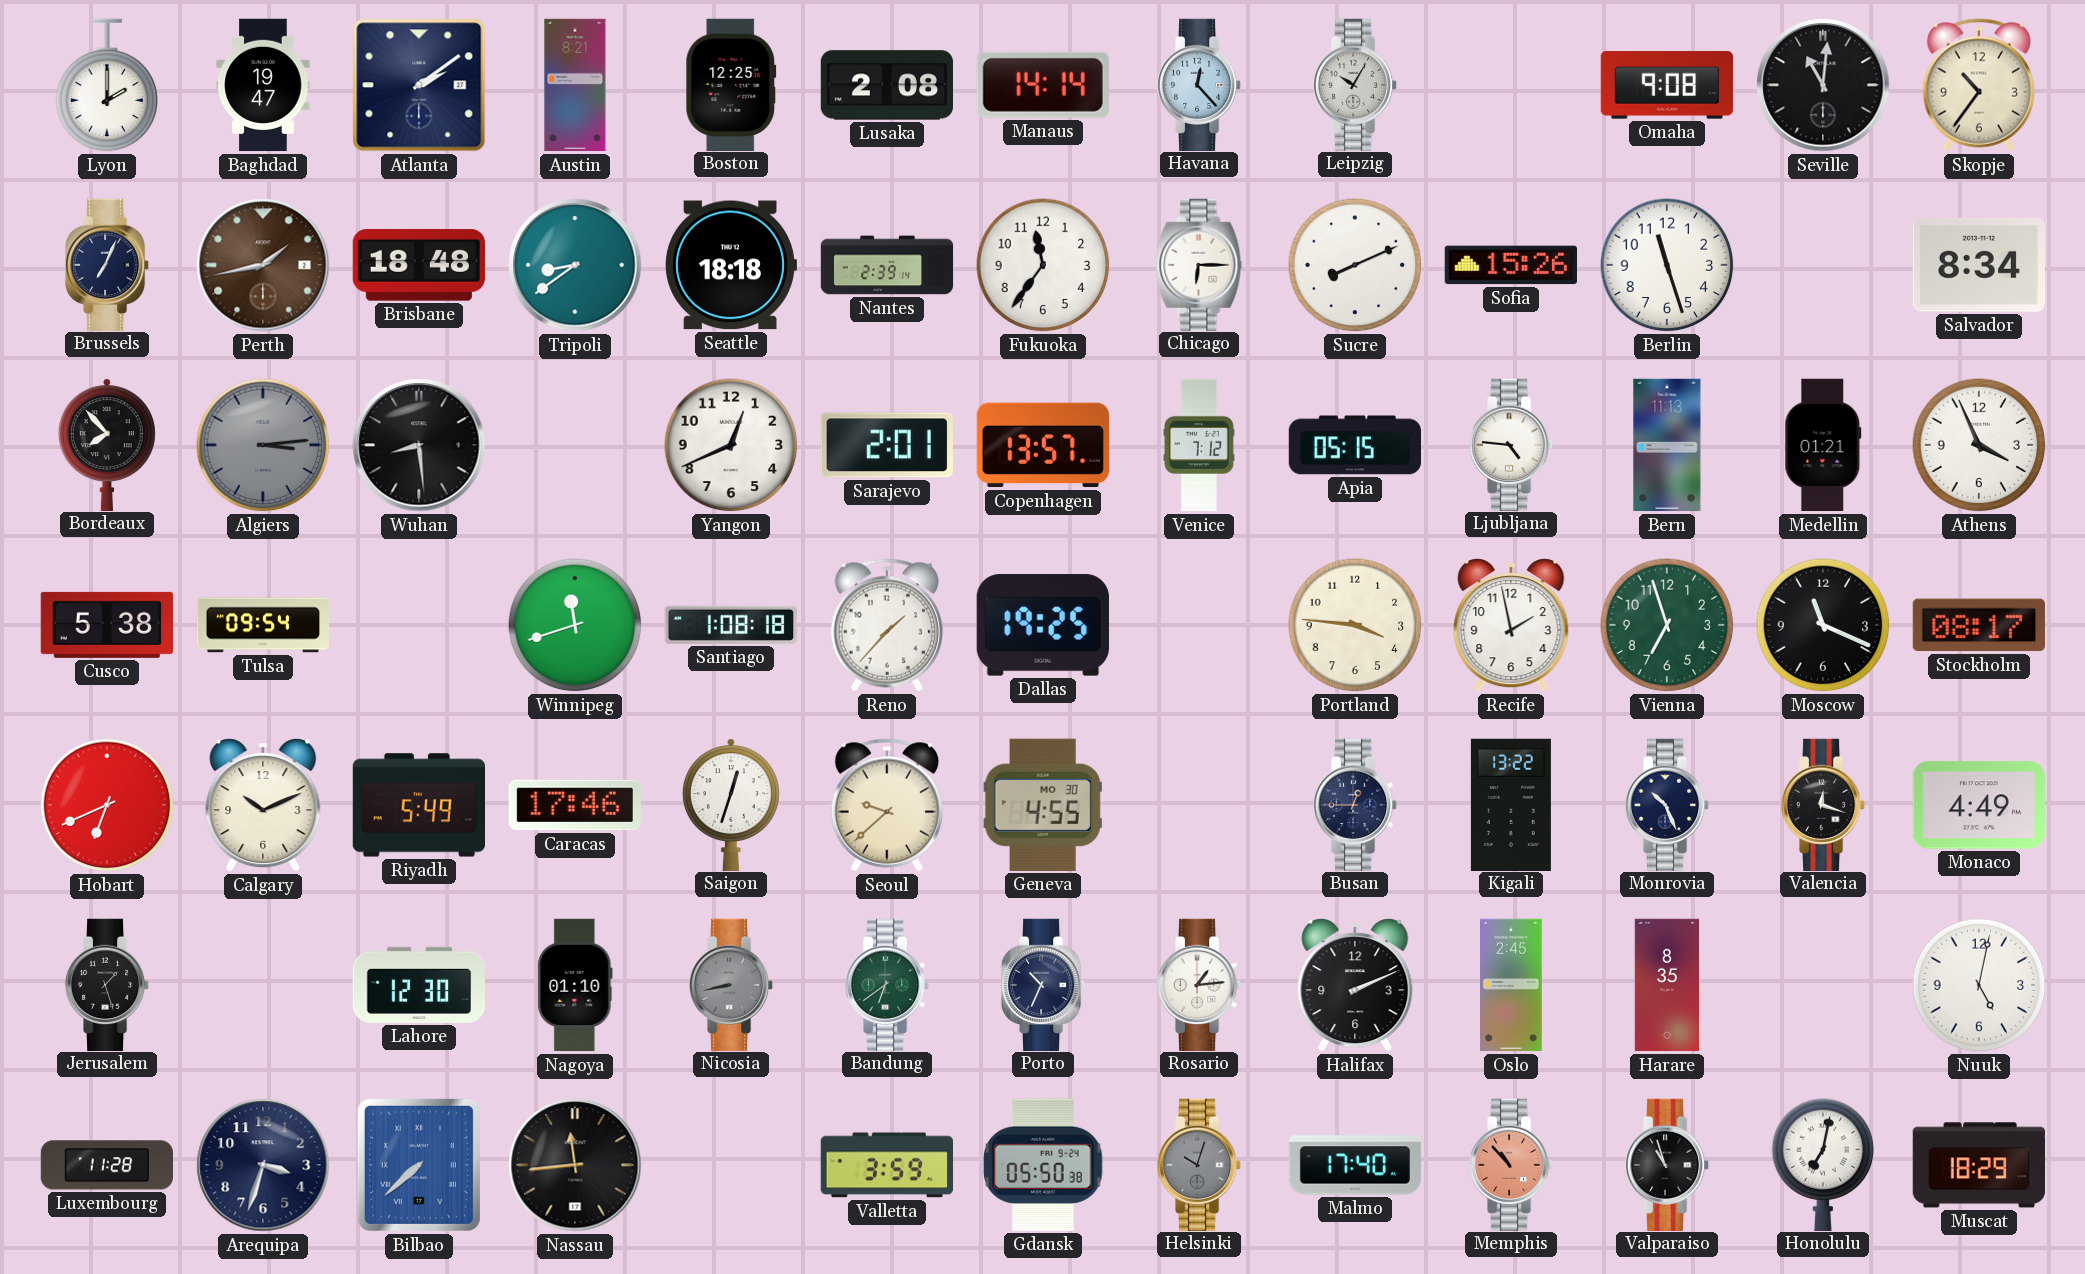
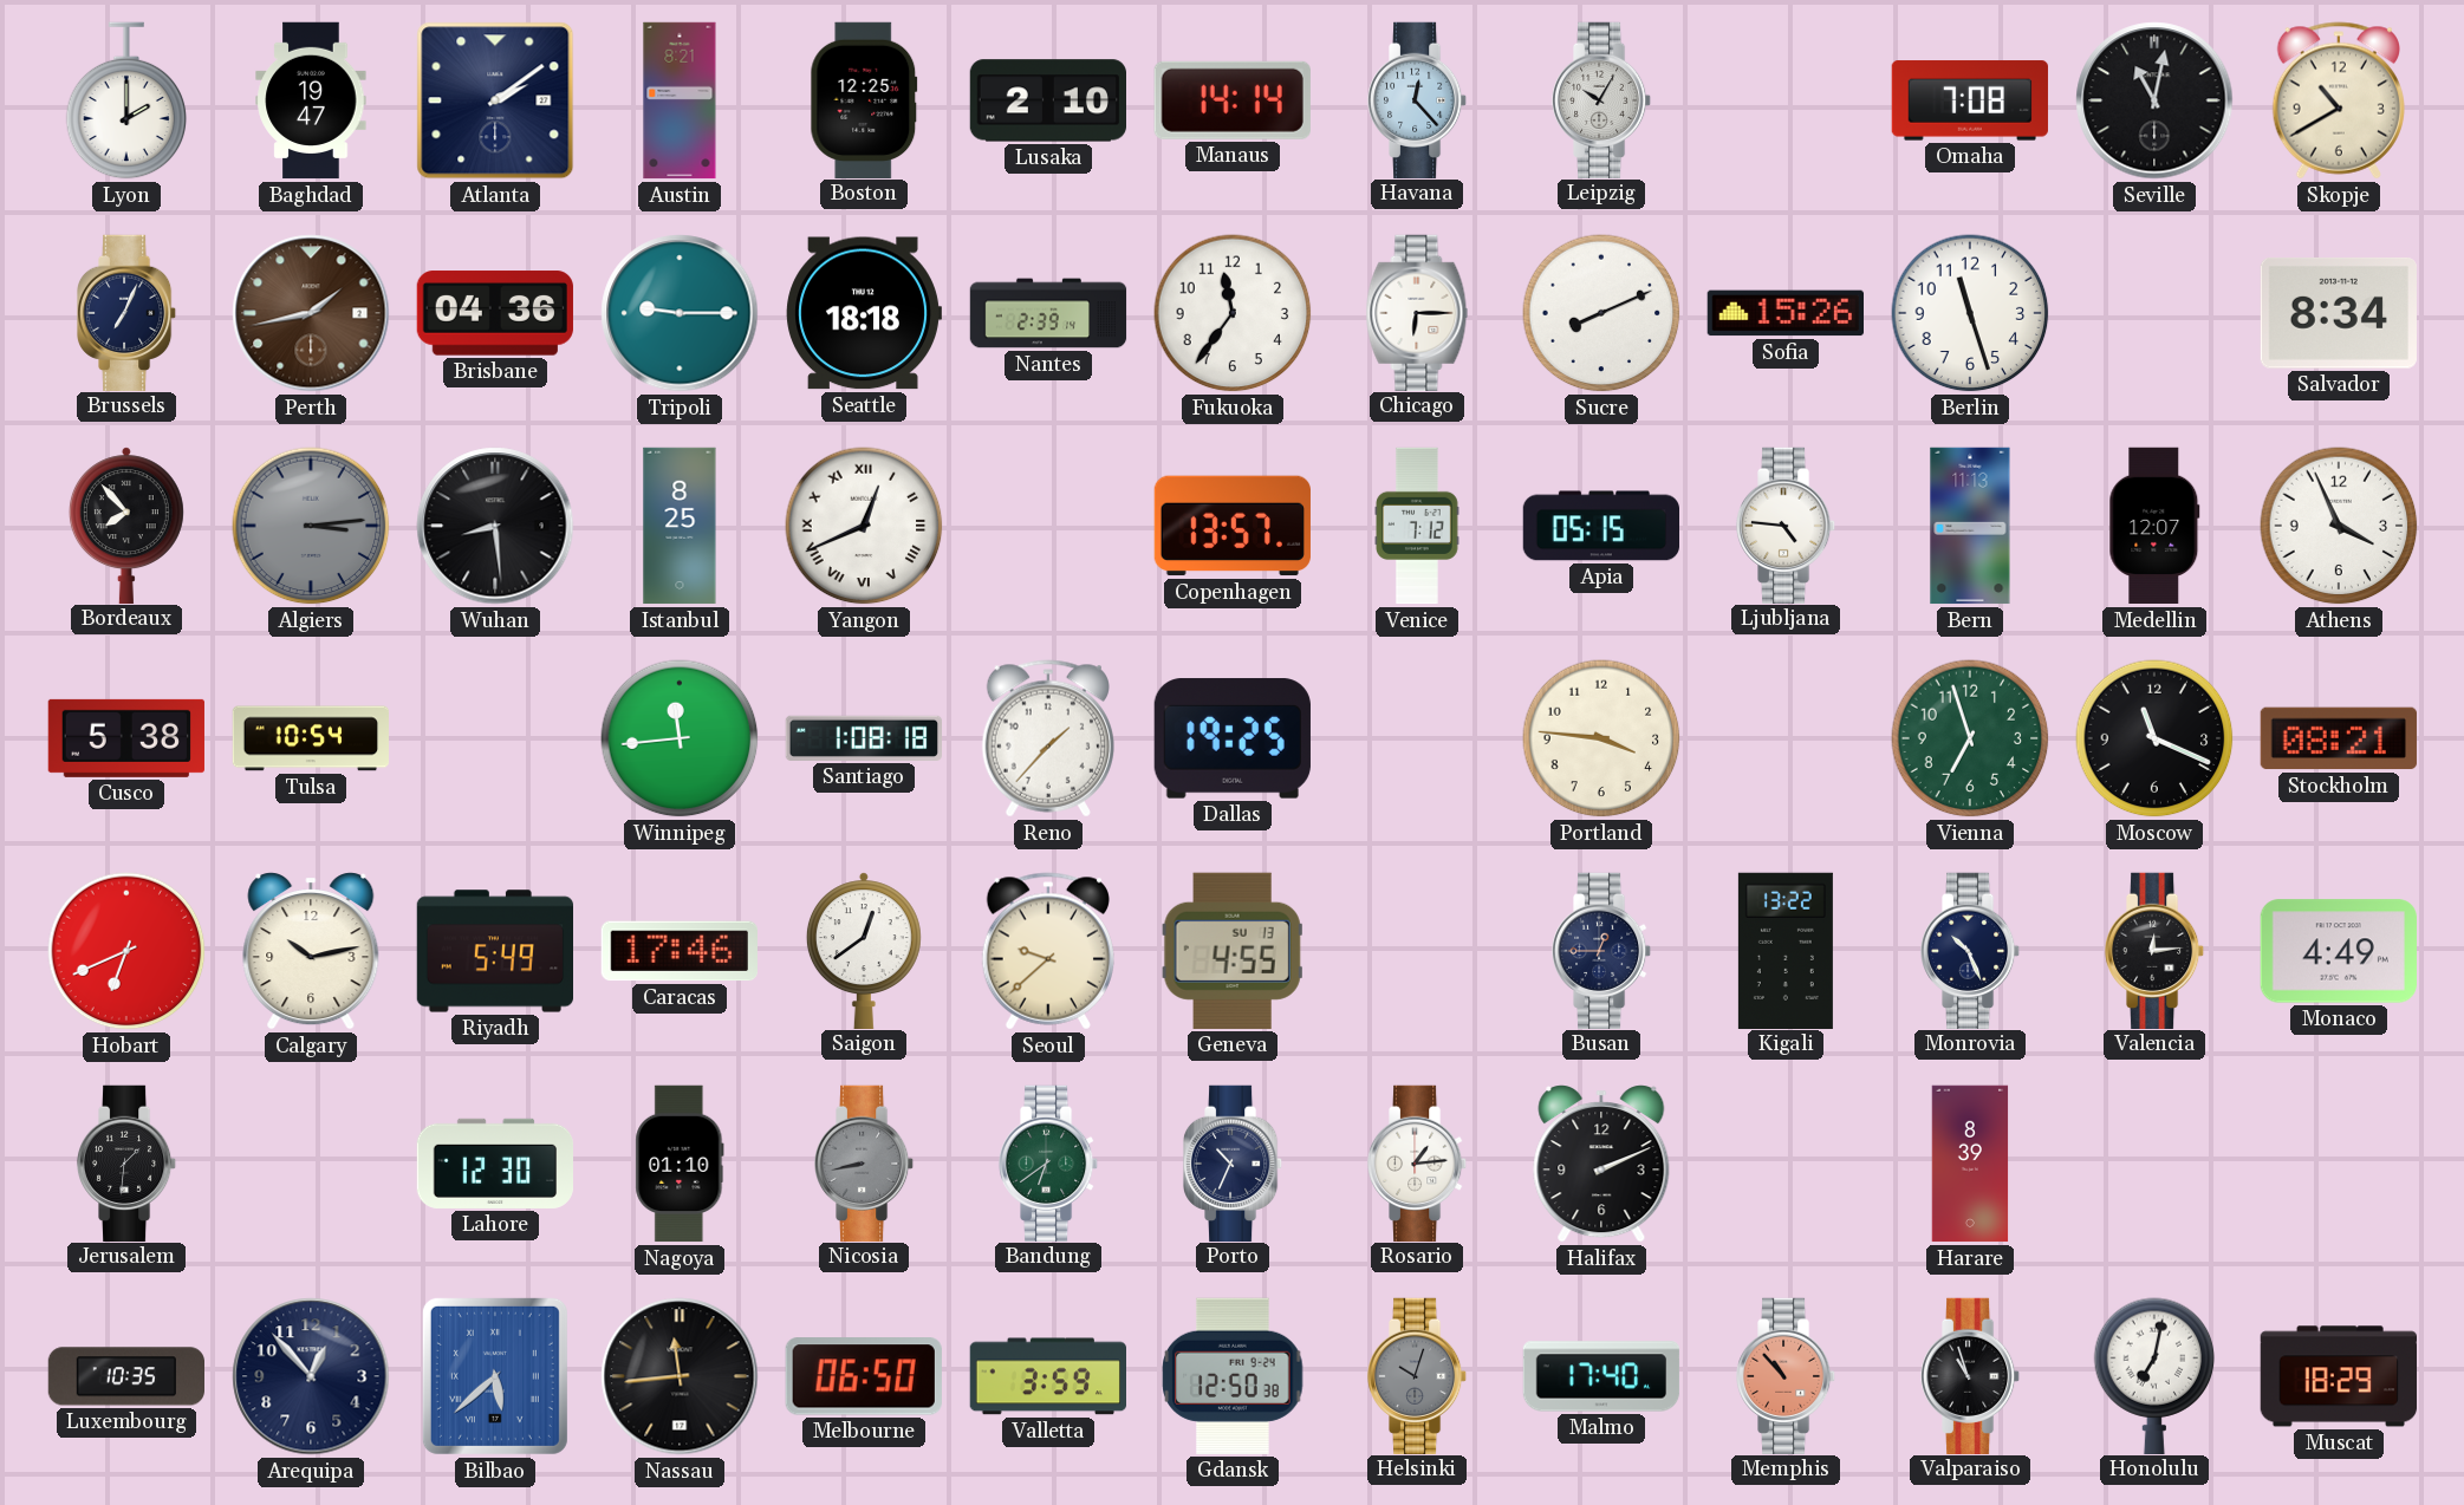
Lusaka: 2:08 -> 2:10
Omaha: 9:08 -> 7:08
Seville: 11:01 -> 11:02
Skopje: 10:36 -> 10:40
Brisbane: 18:48 -> 04:36
Tripoli: 8:39 -> 9:15
Istanbul: none -> 8:25
Yangon numerals: Arabic -> Roman
Sarajevo: 2:01 -> none
Medellin: 01:21 -> 12:07
Tulsa: 09:54 -> 10:54
Winnipeg: 11:42 -> 11:44
Recife: 1:58 -> none
Stockholm: 08:17 -> 08:21
Calgary: 10:11 -> 10:13
Saigon: 12:33 -> 12:39
Geneva date: MO 30 -> SU 13
Valencia: 12:18 -> 12:14
Jerusalem: 1:27 -> 1:31
Oslo: 2:45 -> none
Harare: 8:35 -> 8:39
Nuuk: 5:02 -> none
Luxembourg: 11:28 -> 10:35
Arequipa: 3:33 -> 12:53
Bilbao: 7:38 -> 5:38
Melbourne: none -> 06:50
Gdansk: 05:50 -> 12:50
